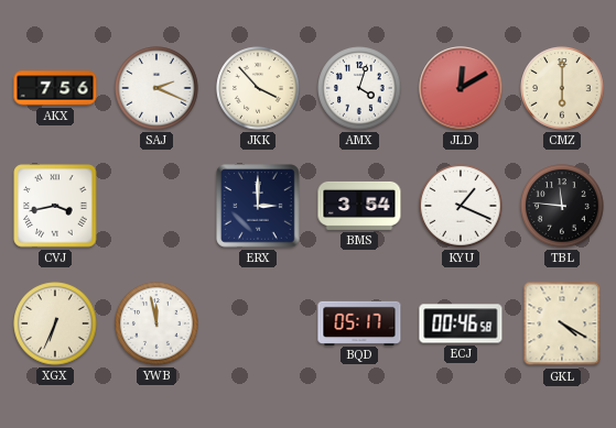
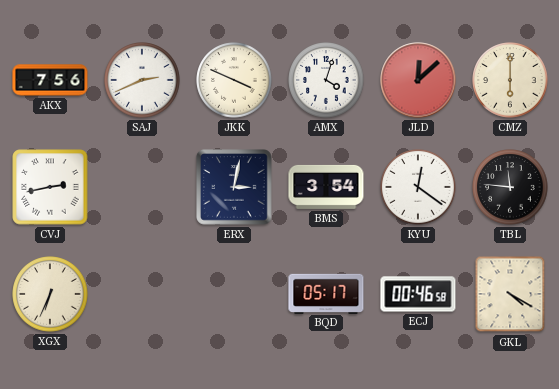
SAJ: 2:19 -> 2:41
JKK: 3:53 -> 3:49
JLD: 12:10 -> 12:08
CVJ: 3:43 -> 2:43
ERX: 3:00 -> 3:02
KYU: 1:19 -> 12:21
YWB: 11:58 -> none
